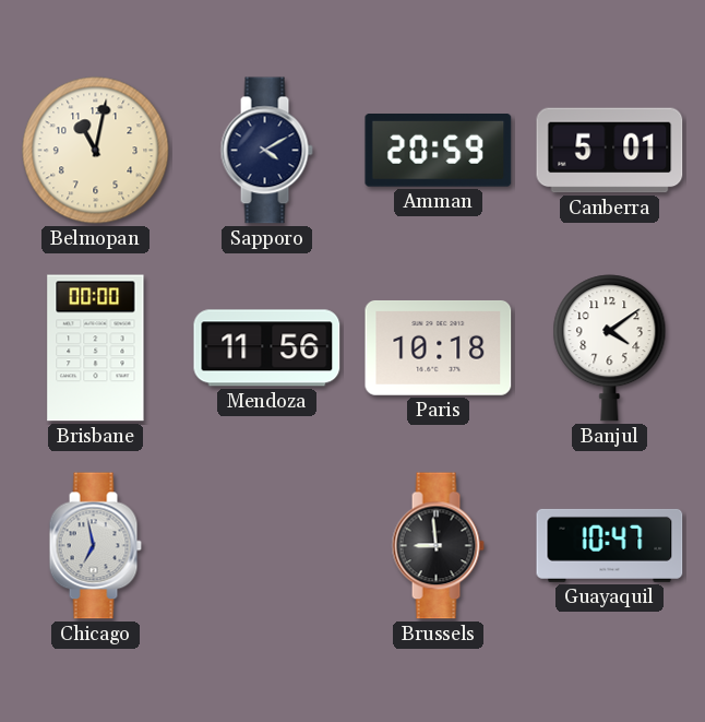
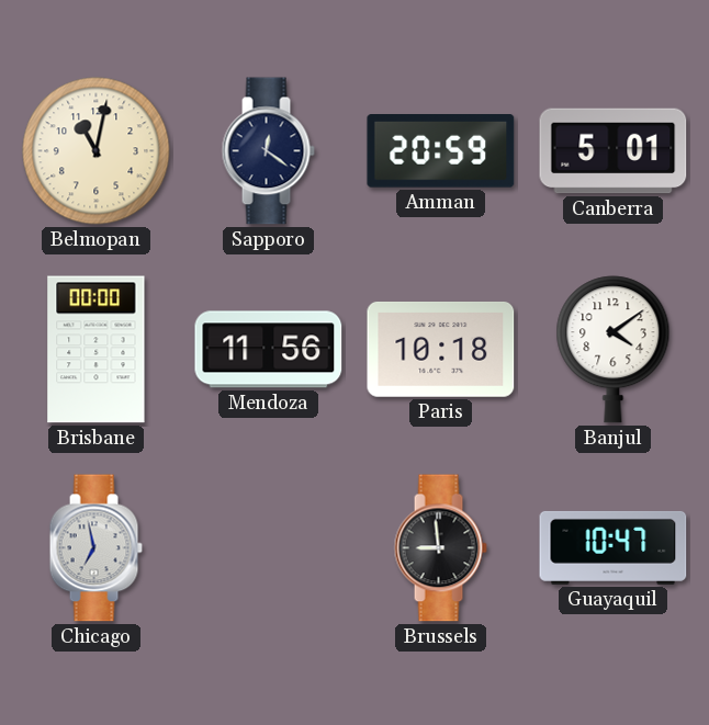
Sapporo: 4:10 -> 12:21
